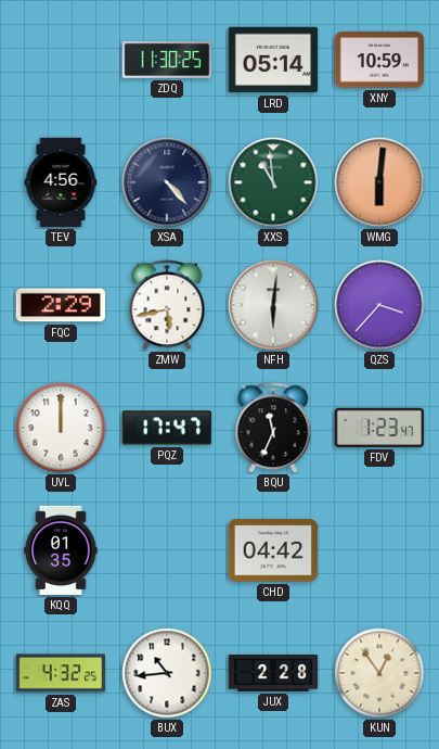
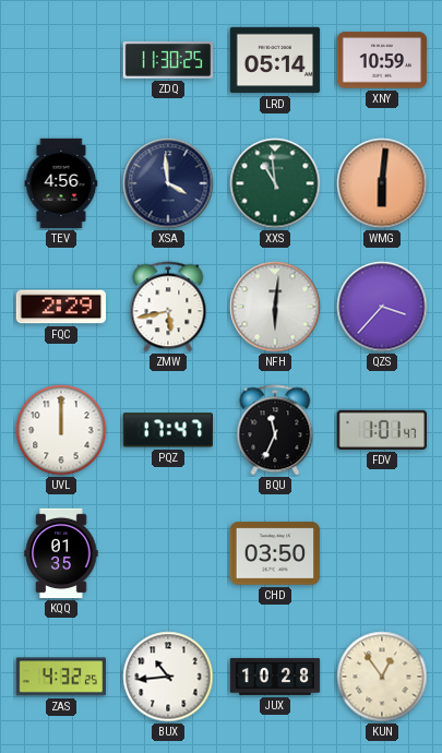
XSA: 4:23 -> 3:59
FDV: 1:23 -> 1:01
CHD: 04:42 -> 03:50
JUX: 2:28 -> 10:28
